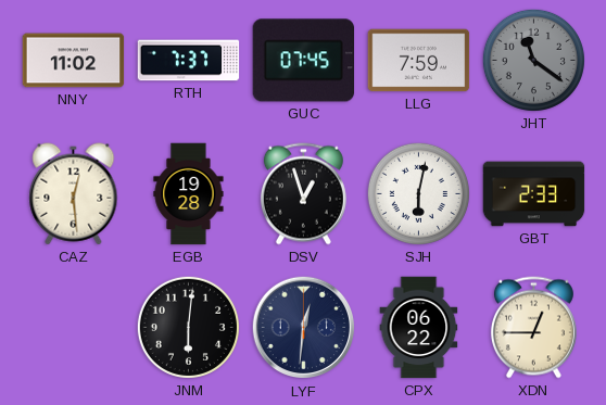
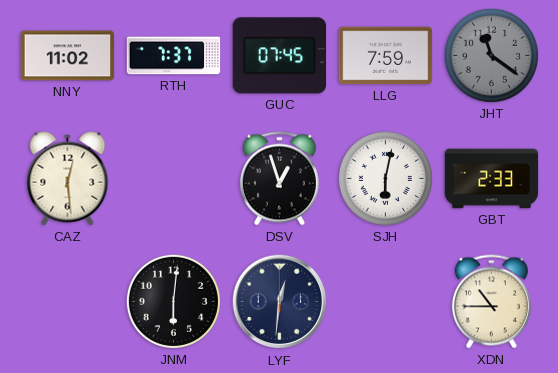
EGB: 19:28 -> none
CPX: 06:22 -> none
XDN: 12:45 -> 10:45
